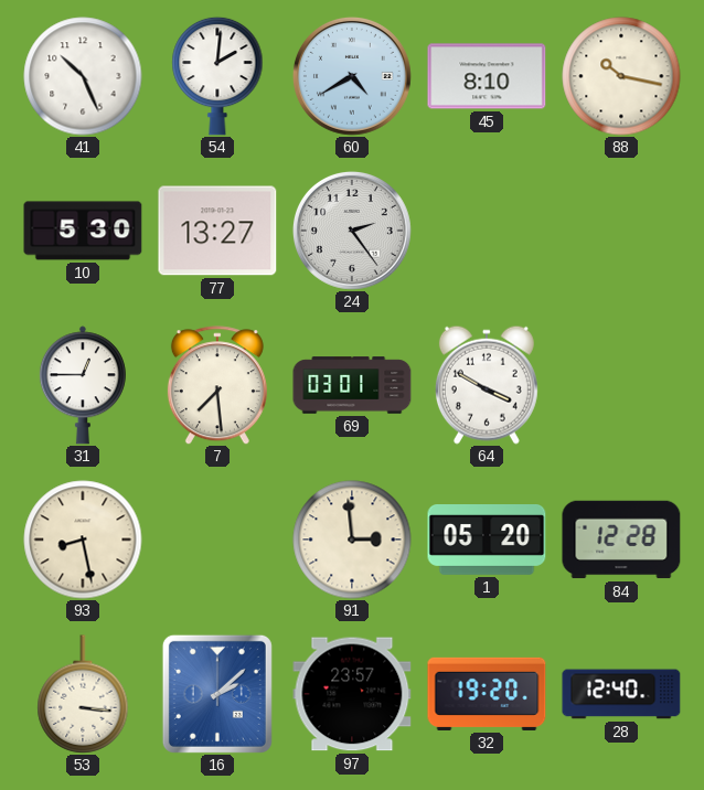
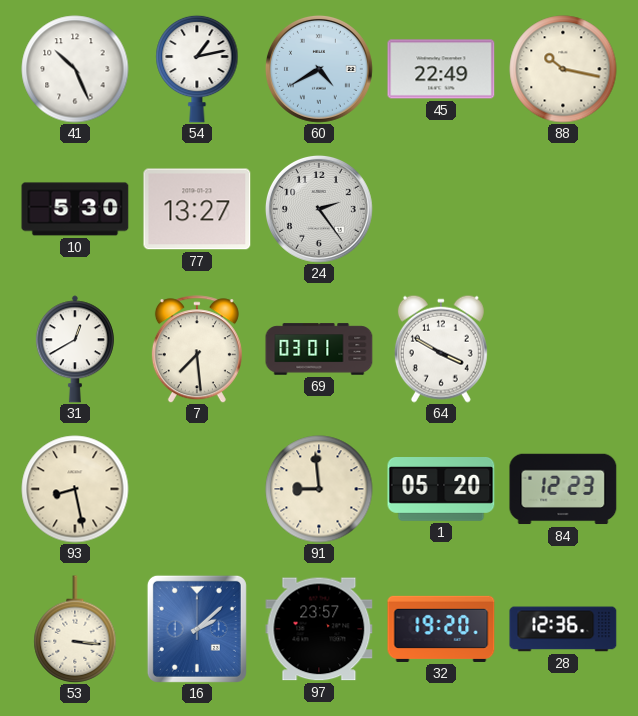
54: 2:01 -> 1:13
45: 8:10 -> 22:49
31: 12:45 -> 12:40
91: 2:59 -> 8:59
84: 12:28 -> 12:23
28: 12:40 -> 12:36
